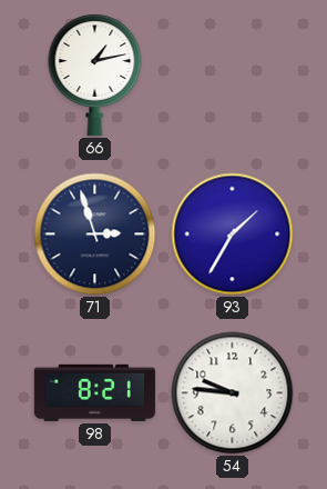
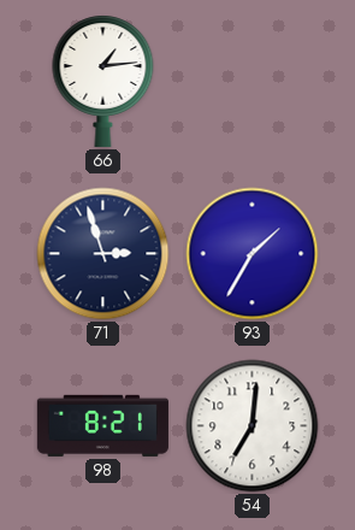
66: 1:13 -> 1:14
54: 9:46 -> 7:01
